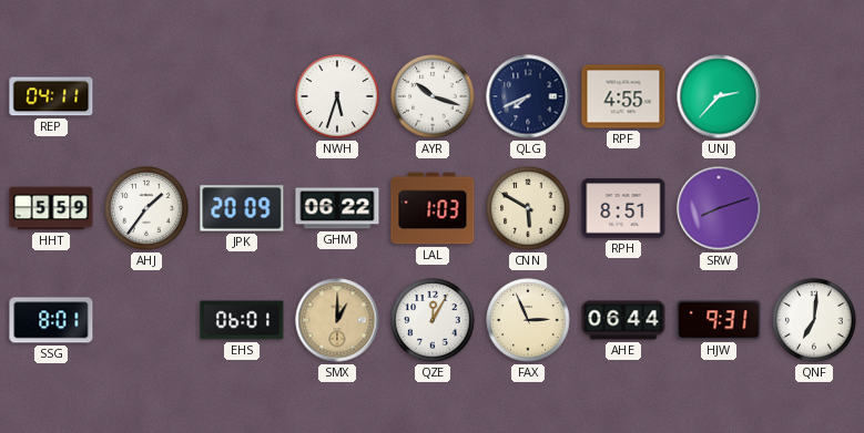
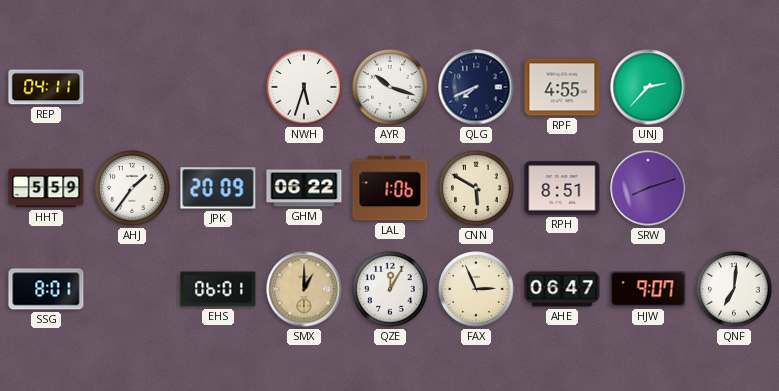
LAL: 1:03 -> 1:06
AHE: 06:44 -> 06:47
HJW: 9:31 -> 9:07
